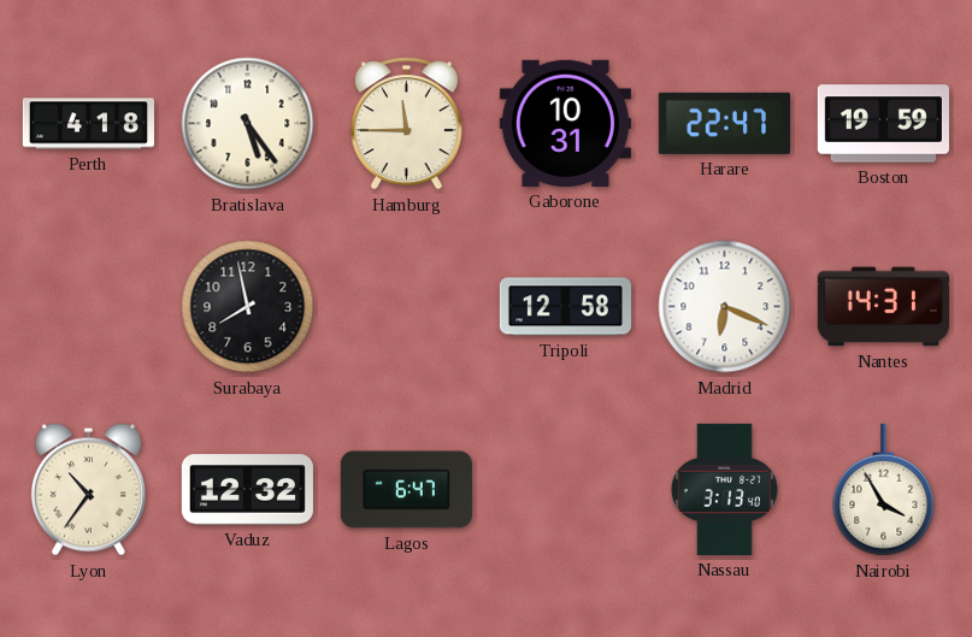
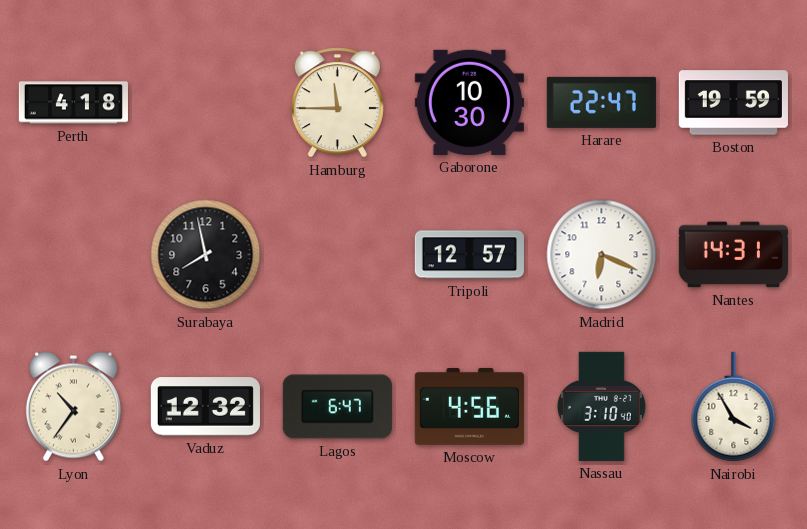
Bratislava: 5:24 -> none
Gaborone: 10:31 -> 10:30
Tripoli: 12:58 -> 12:57
Moscow: none -> 4:56
Nassau: 3:13 -> 3:10
